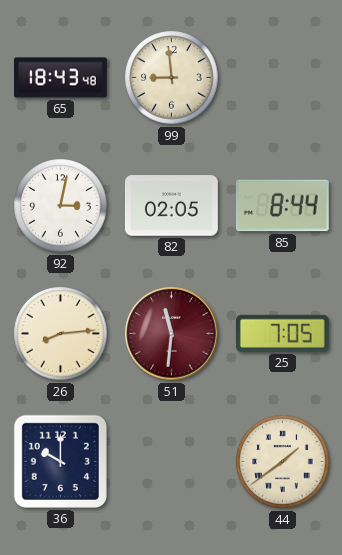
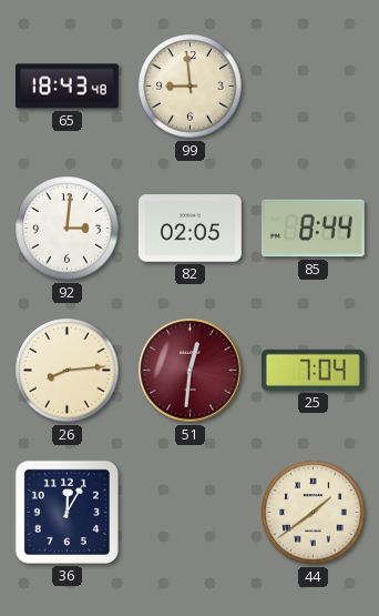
92: 3:02 -> 3:01
51: 11:31 -> 12:31
25: 7:05 -> 7:04
36: 10:00 -> 12:05
